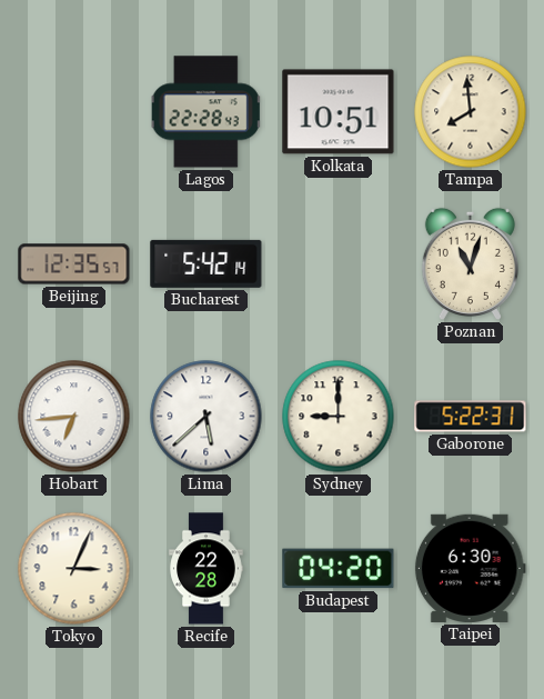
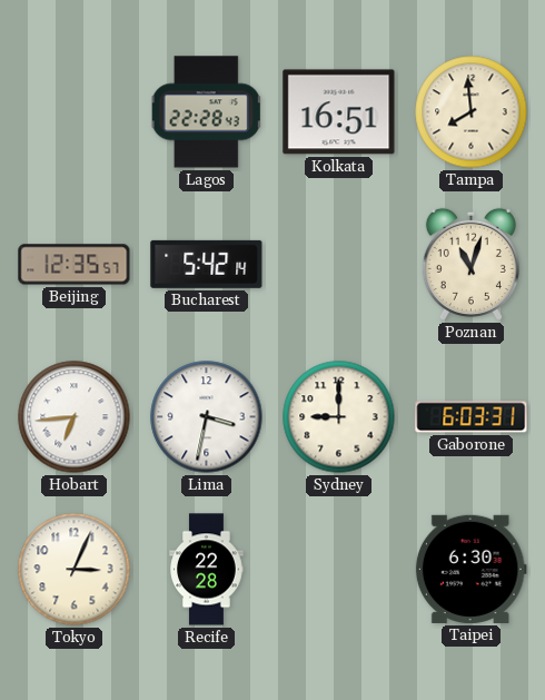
Kolkata: 10:51 -> 16:51
Lima: 5:38 -> 3:32
Gaborone: 5:22 -> 6:03
Budapest: 04:20 -> none
